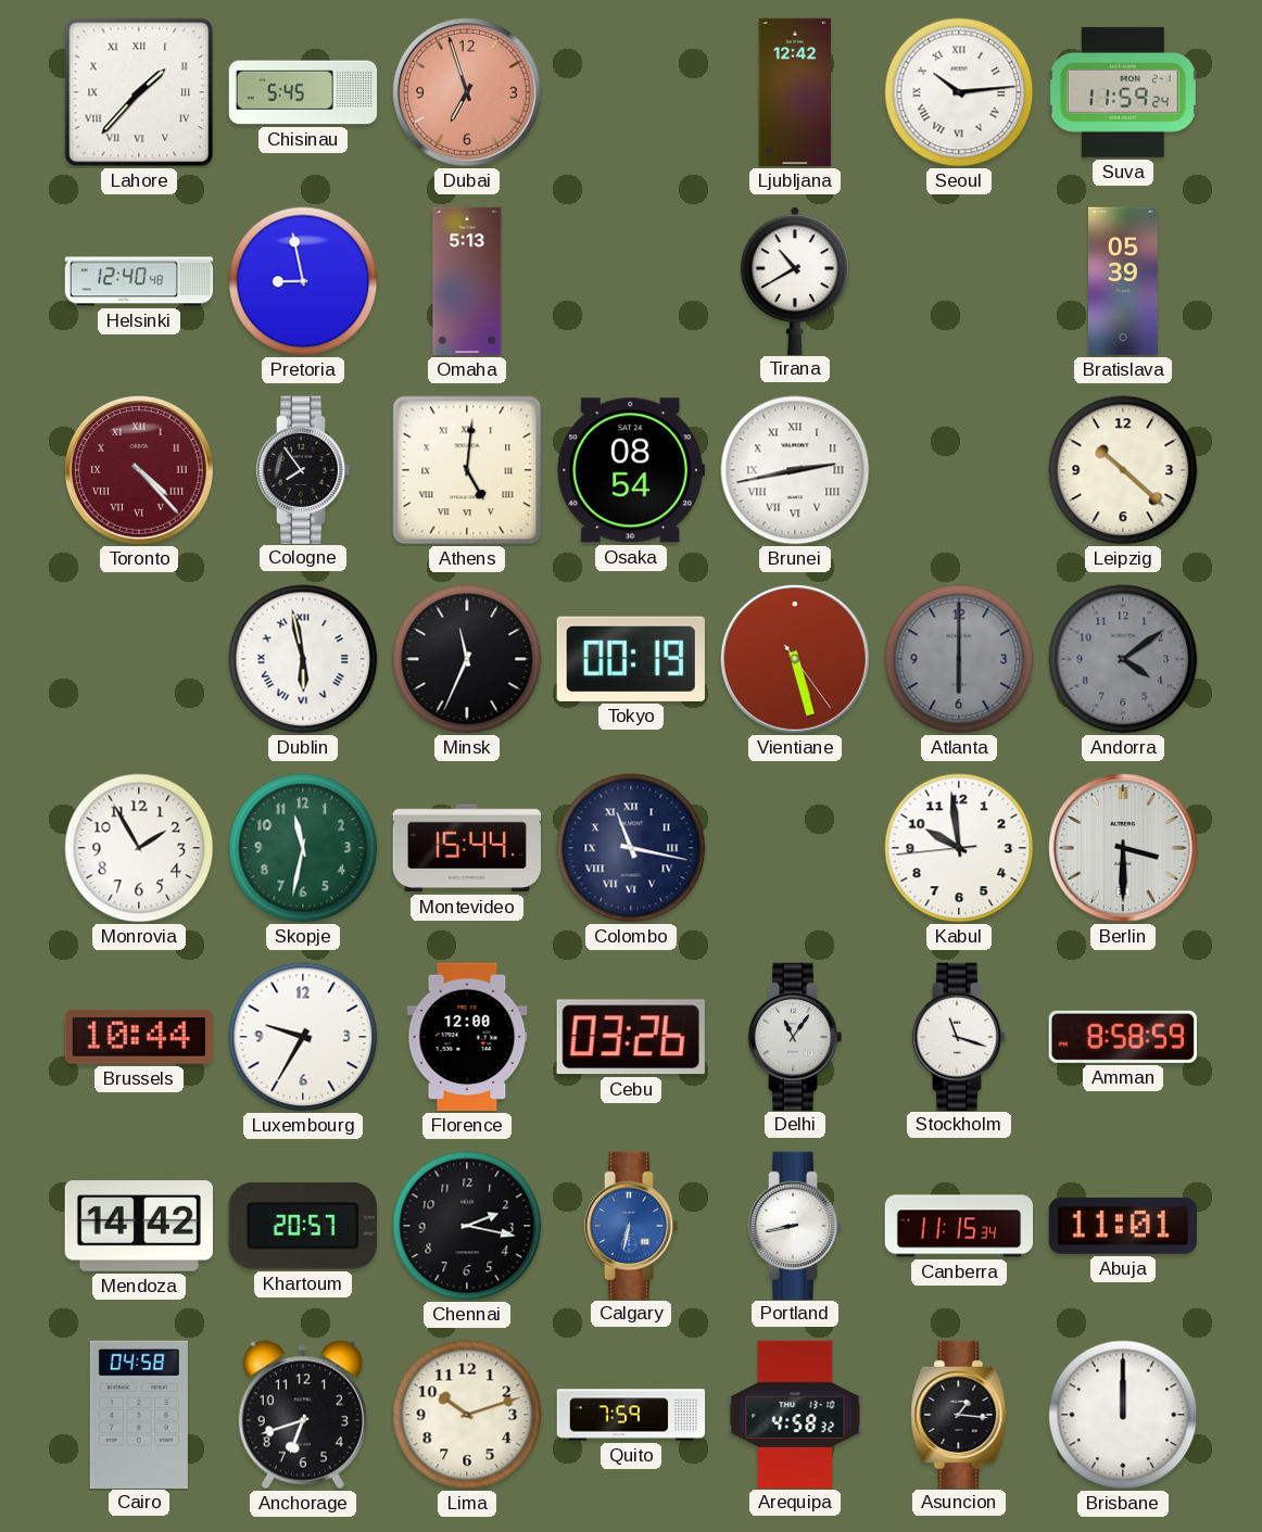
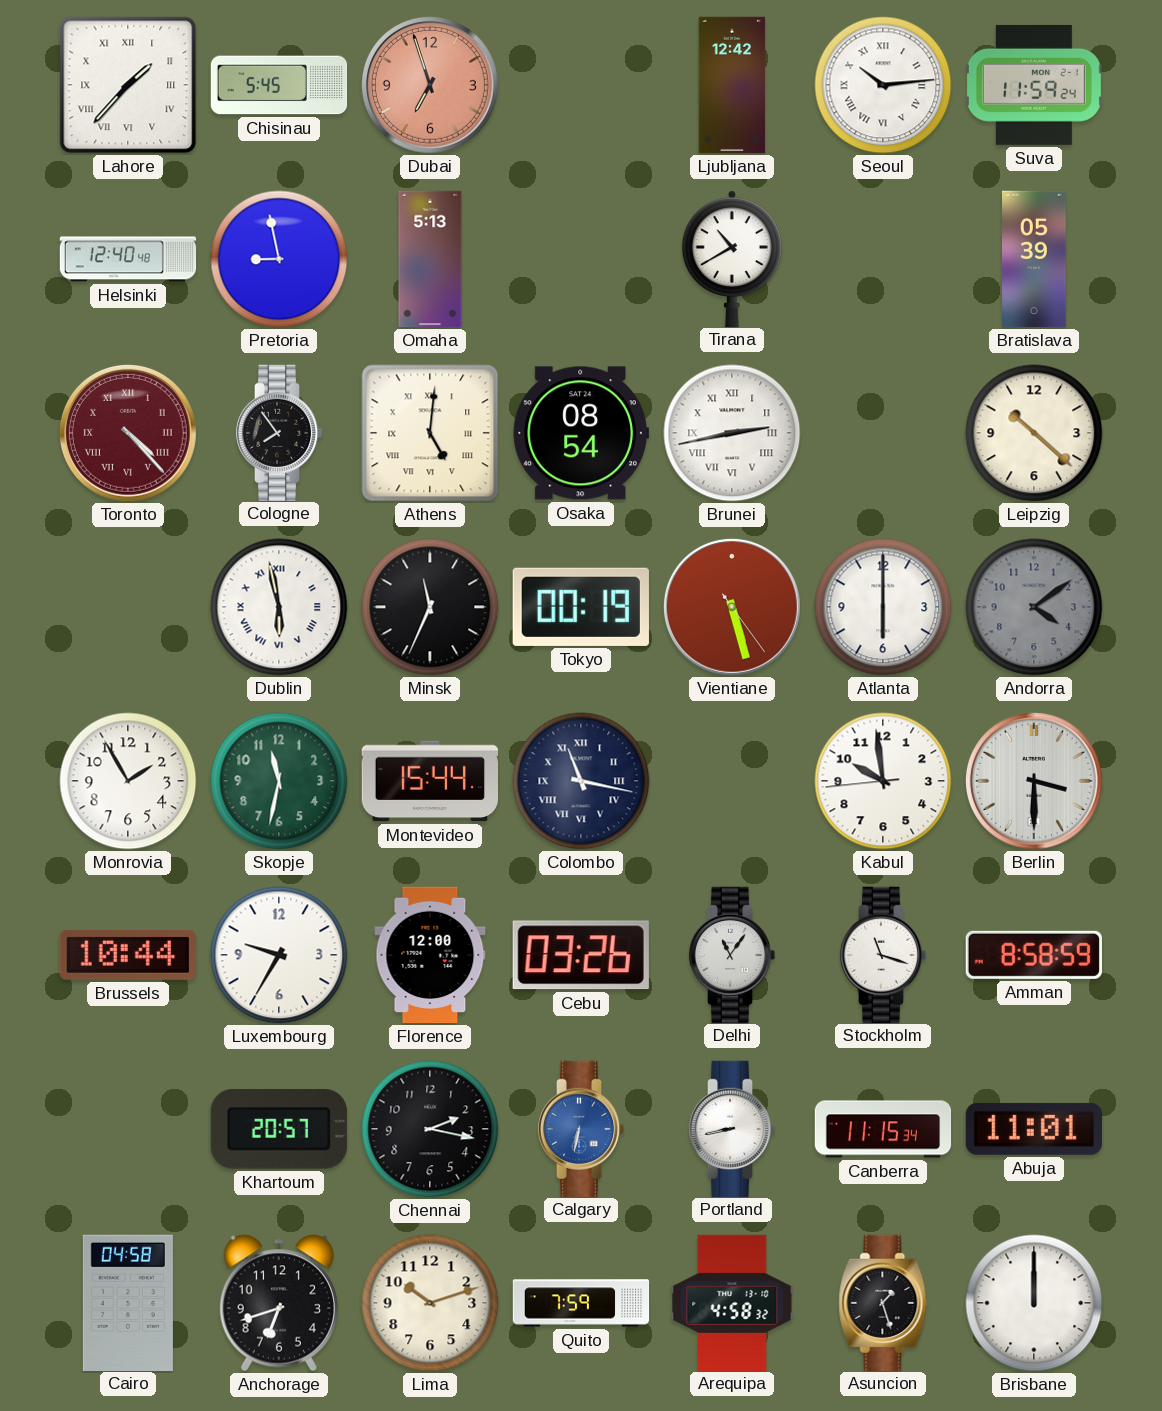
Atlanta dial: grey -> white
Mendoza: 14:42 -> none
Asuncion: 1:16 -> 1:27
